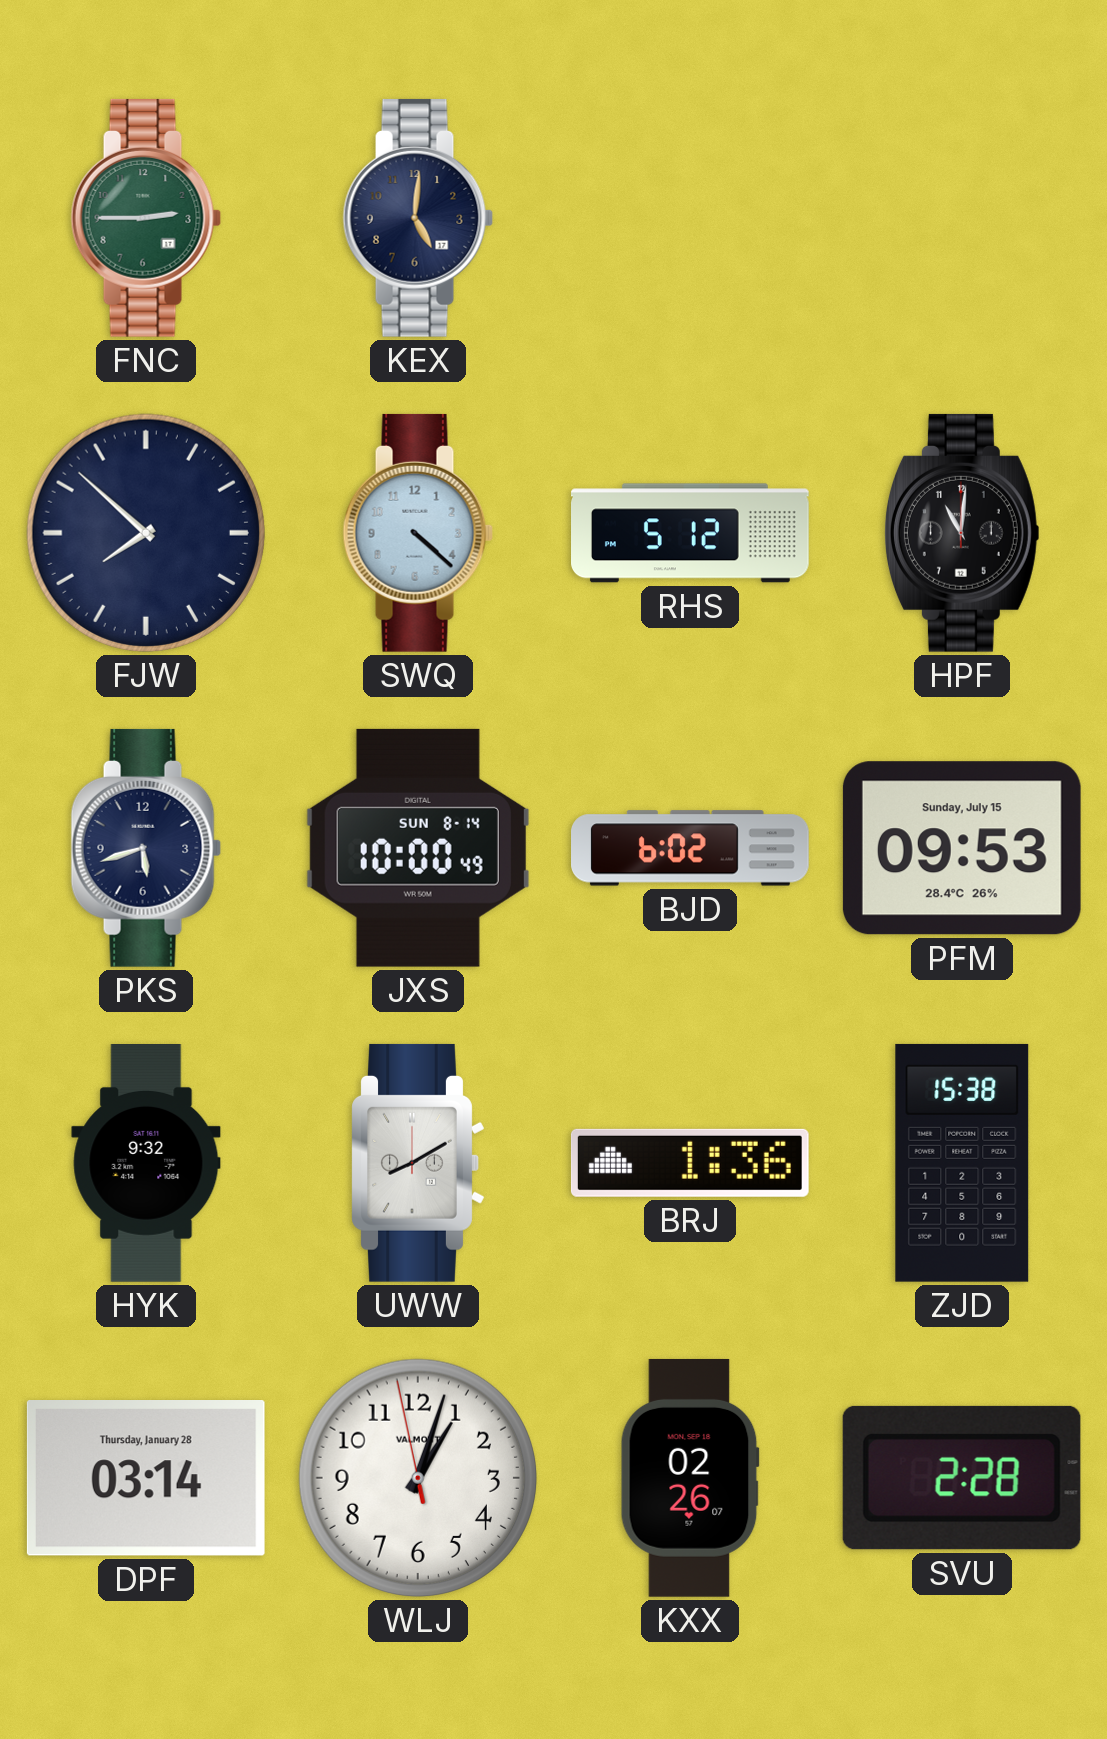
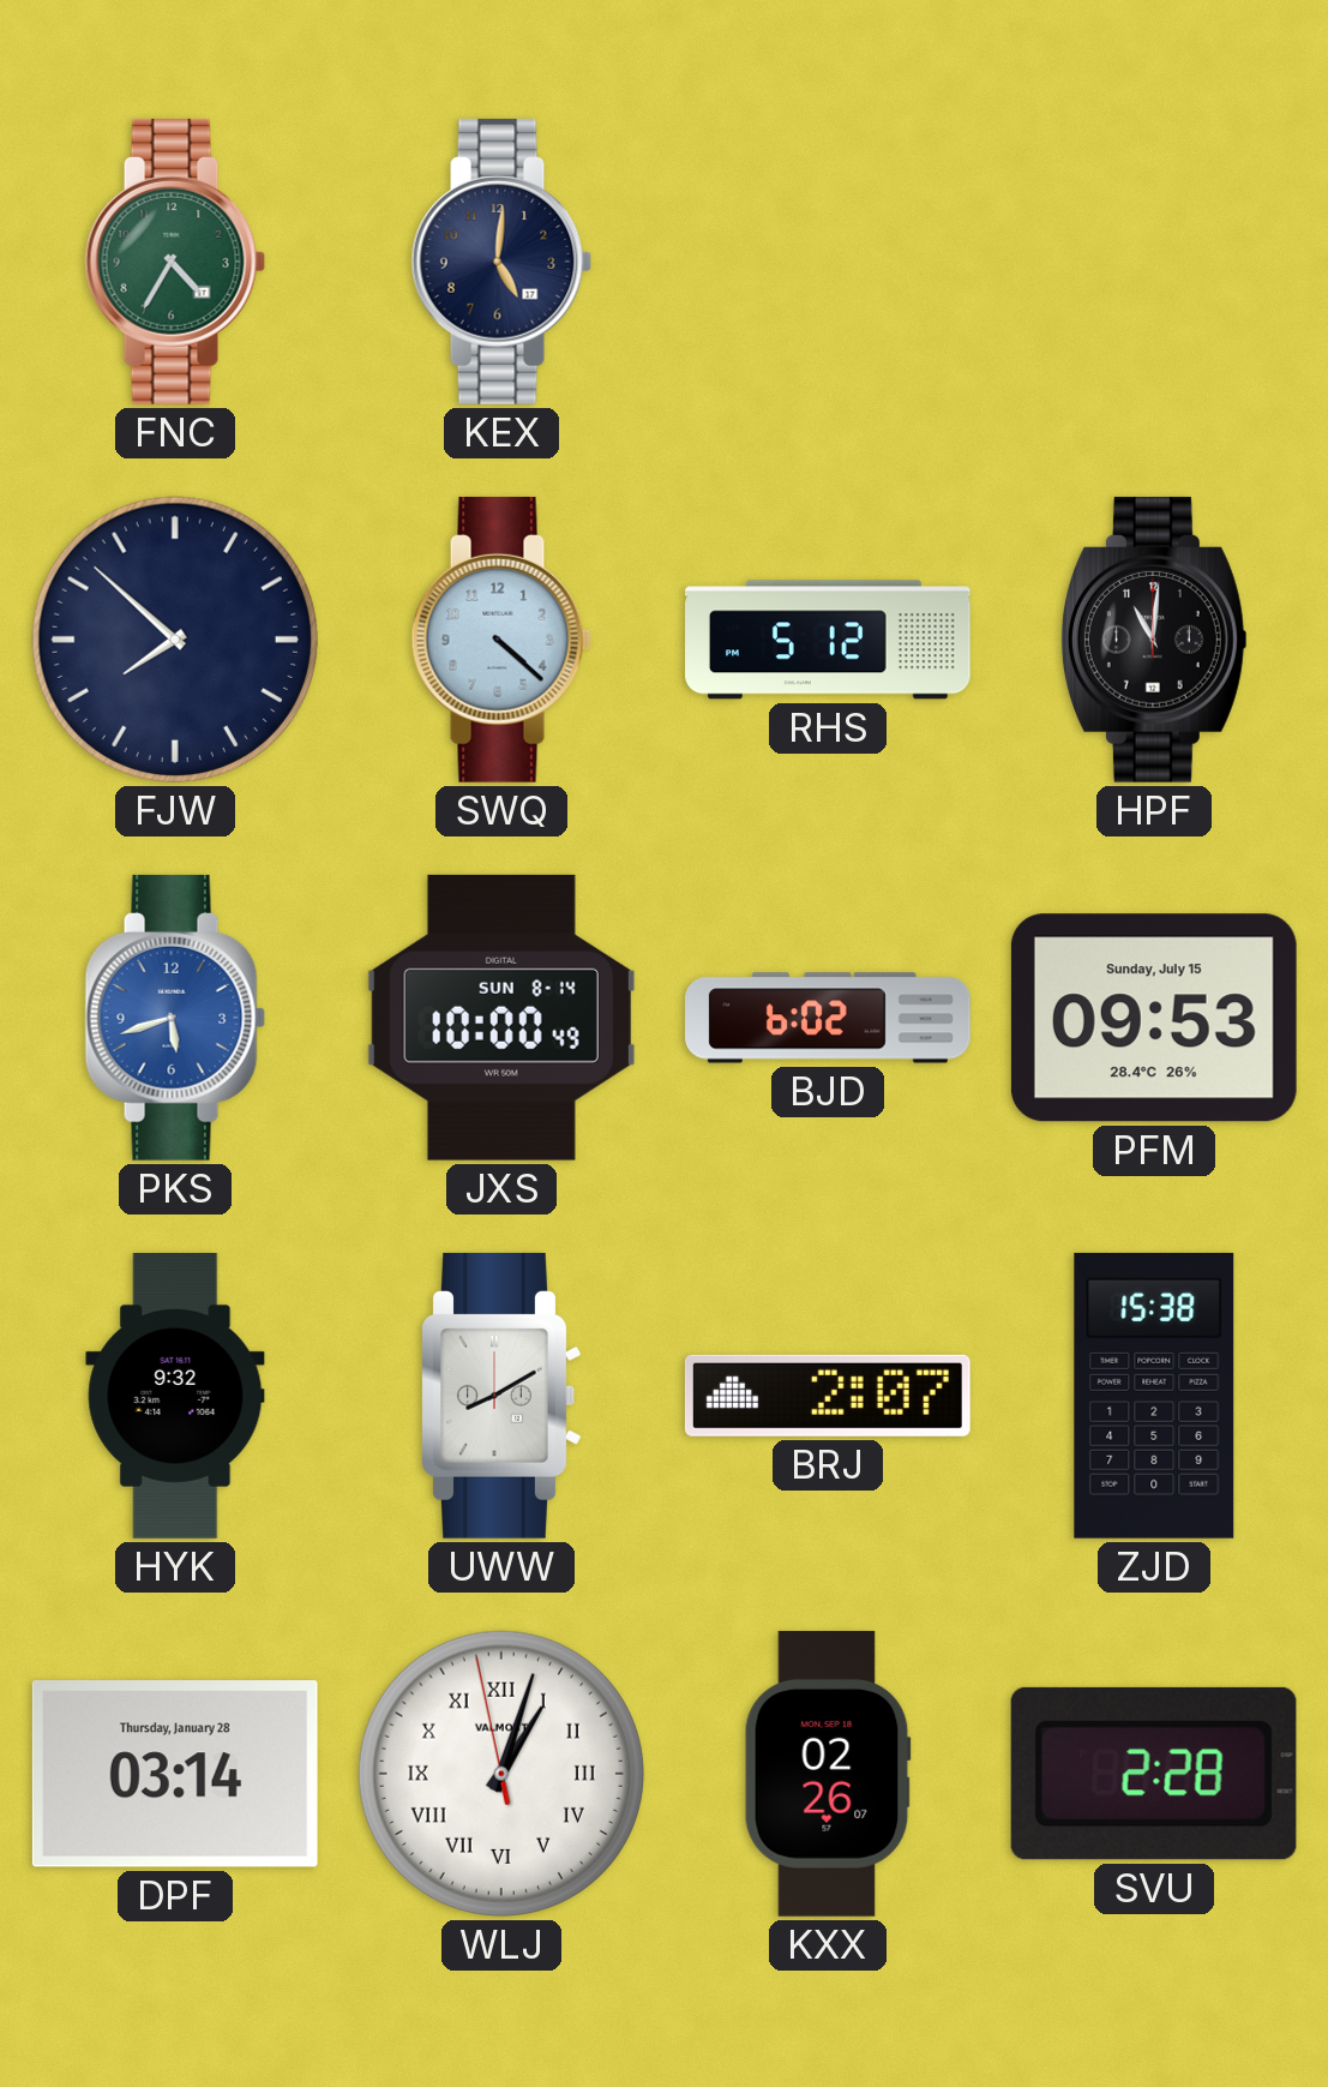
FNC: 2:45 -> 4:35
PKS dial: navy -> blue
BRJ: 1:36 -> 2:07
WLJ numerals: Arabic -> Roman
